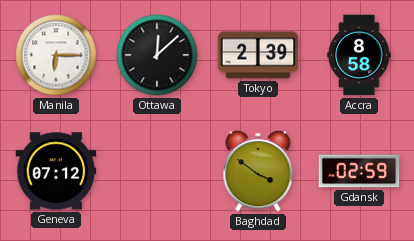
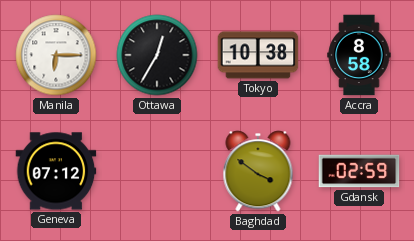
Ottawa: 12:08 -> 12:35
Tokyo: 2:39 -> 10:38
